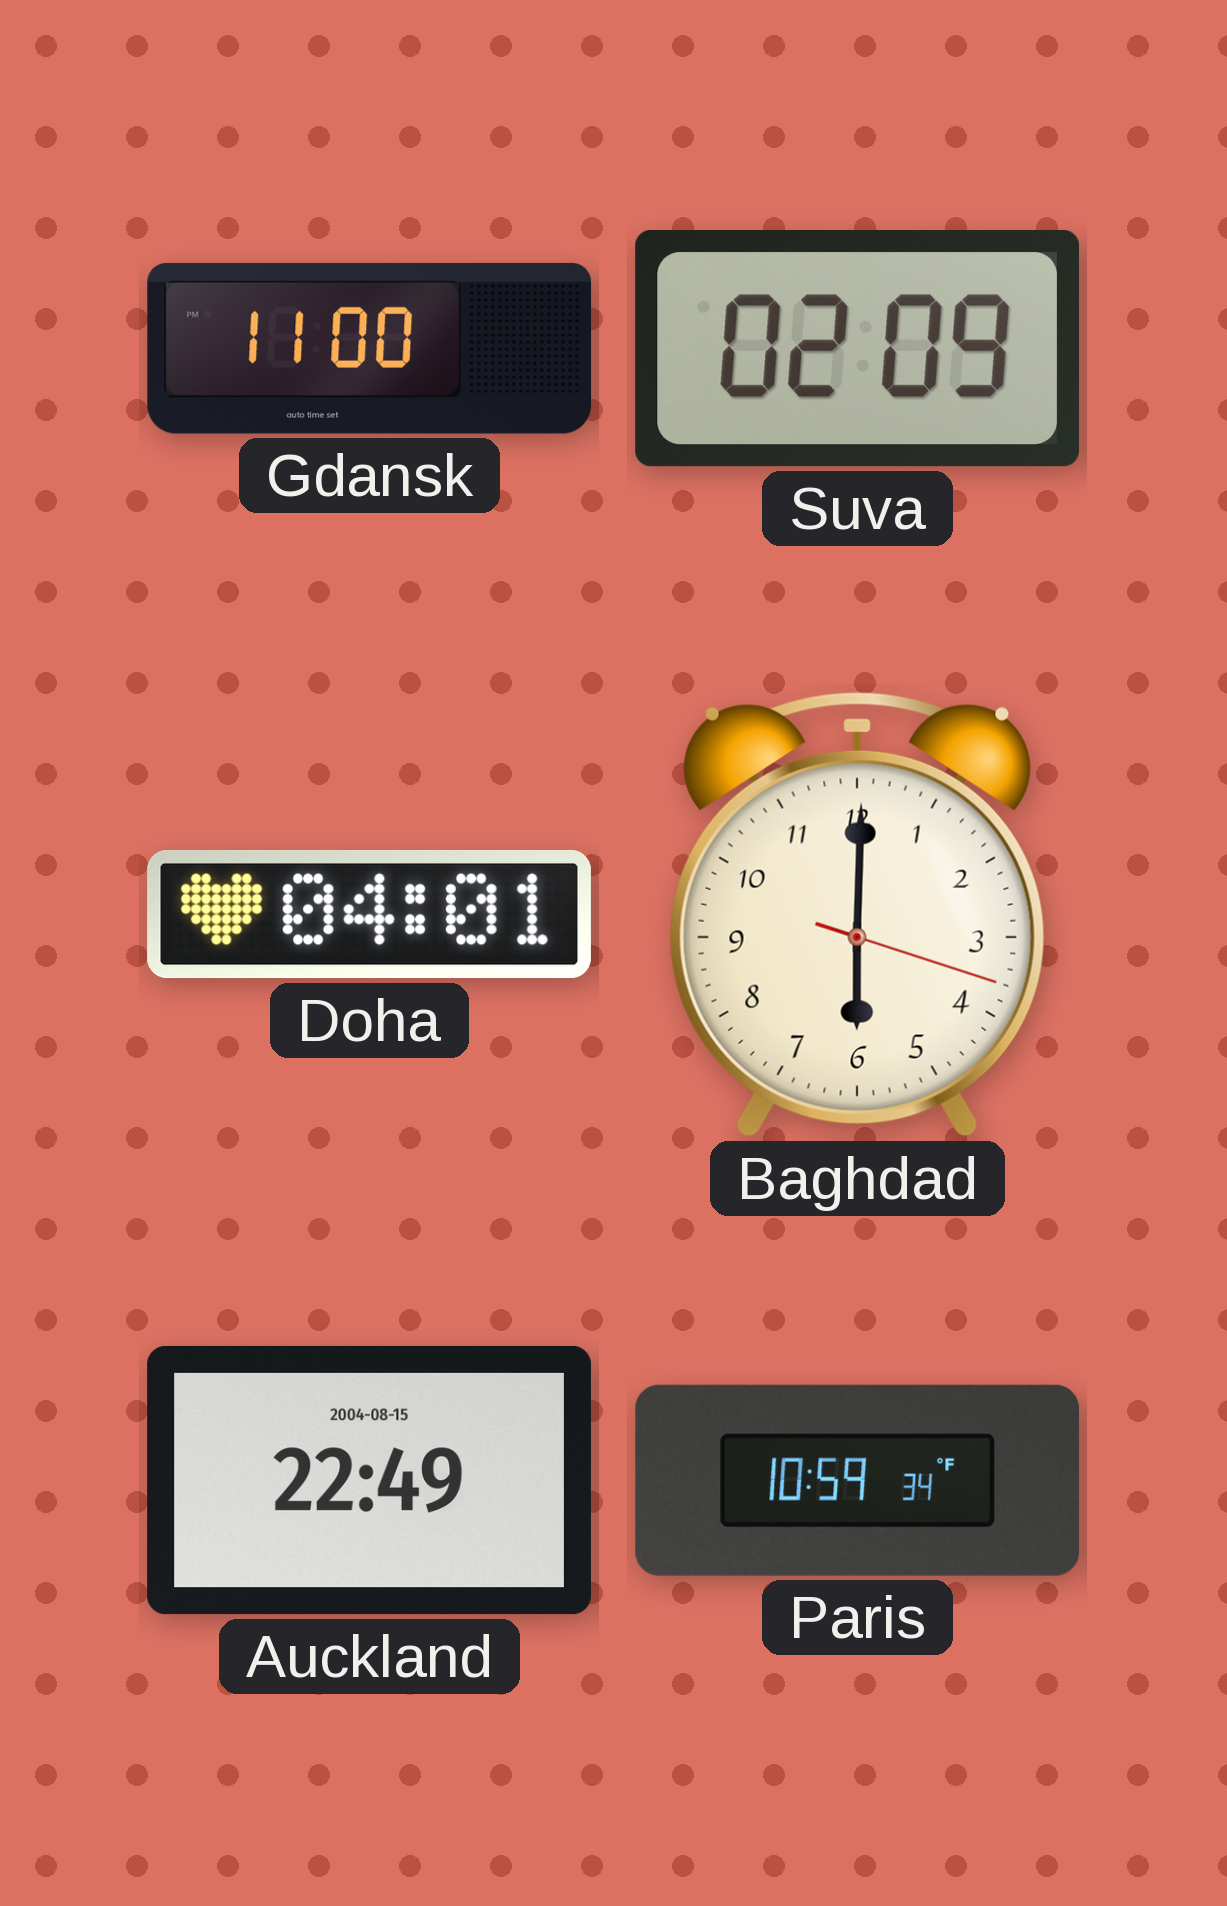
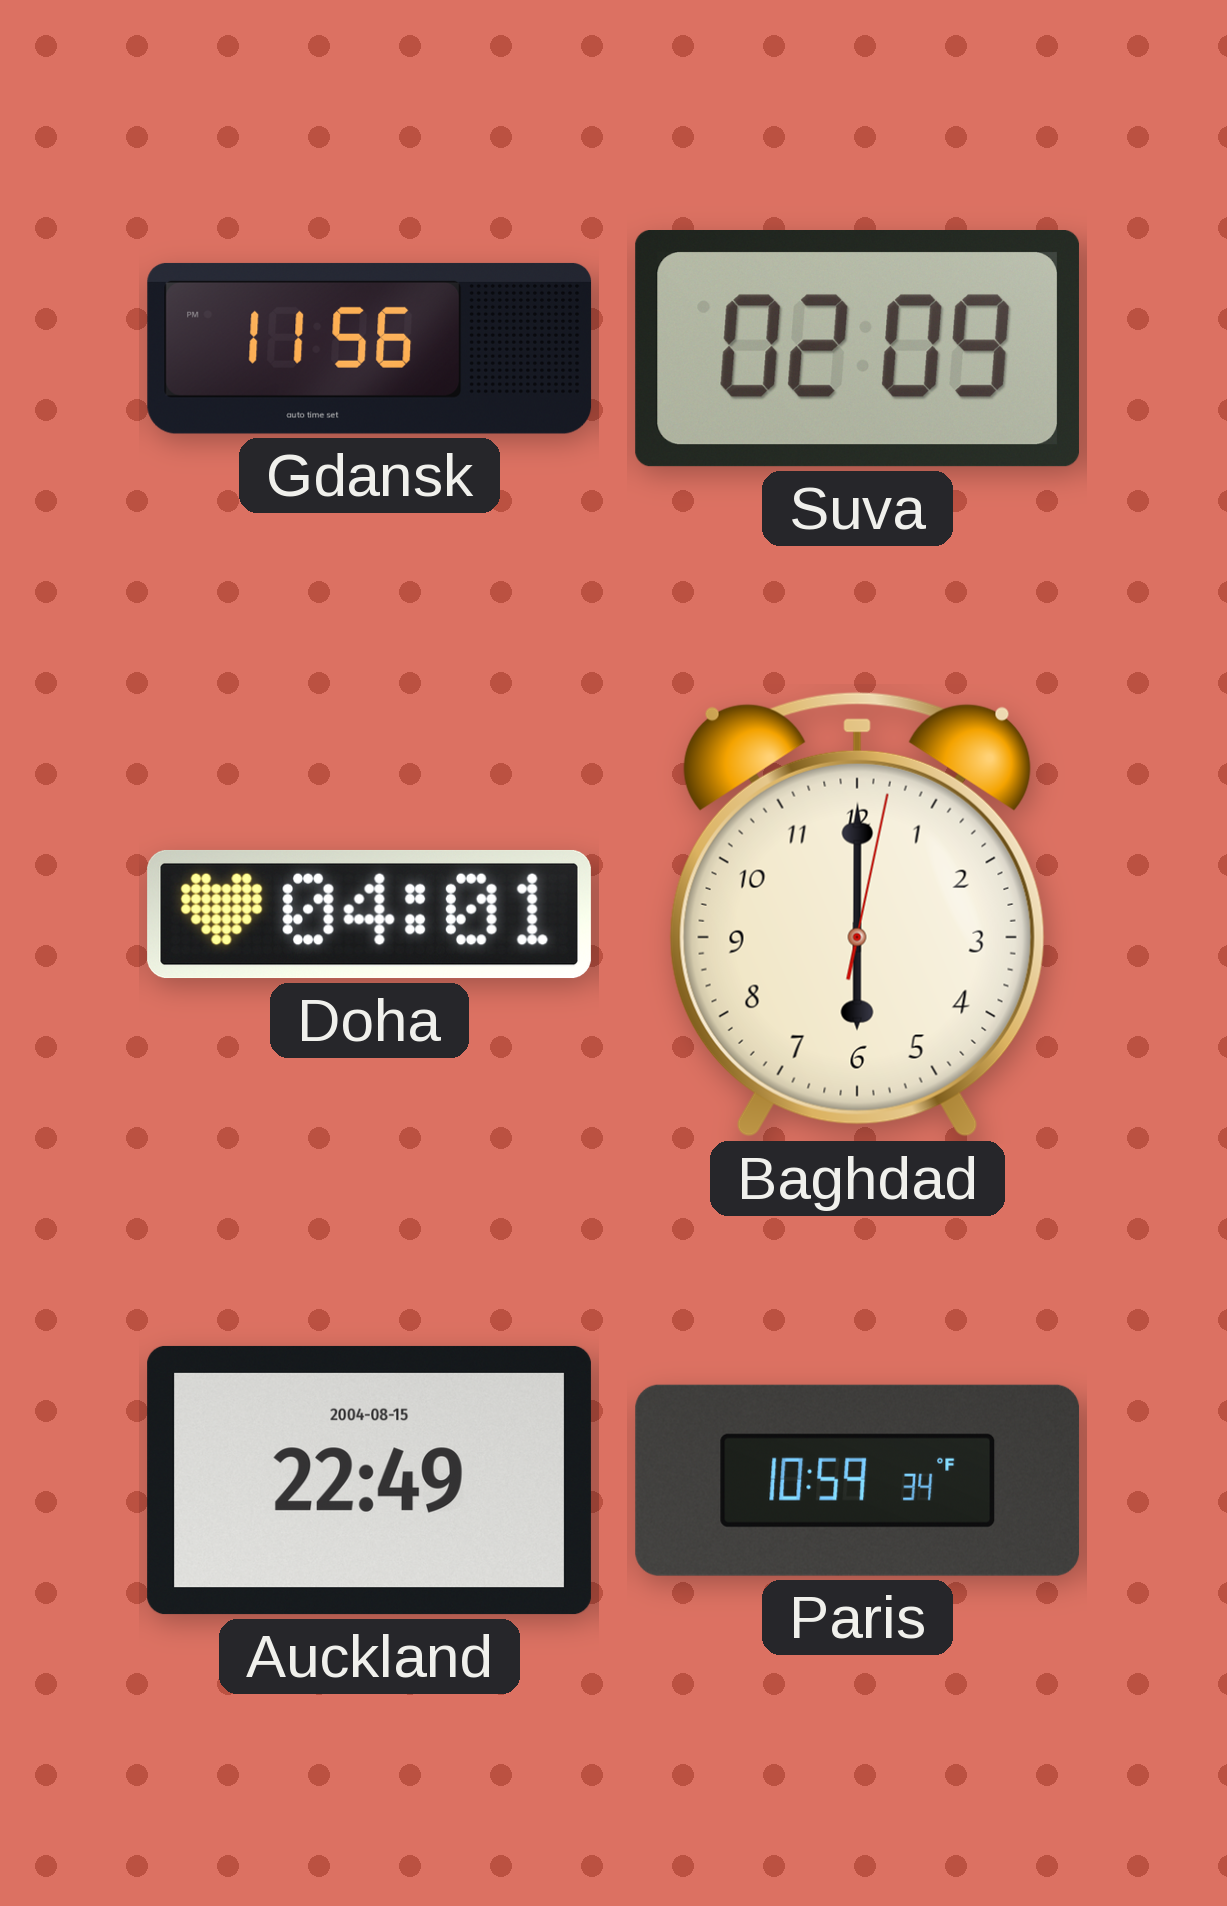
Gdansk: 11:00 -> 11:56
Baghdad: 6:00:18 -> 6:00:02
